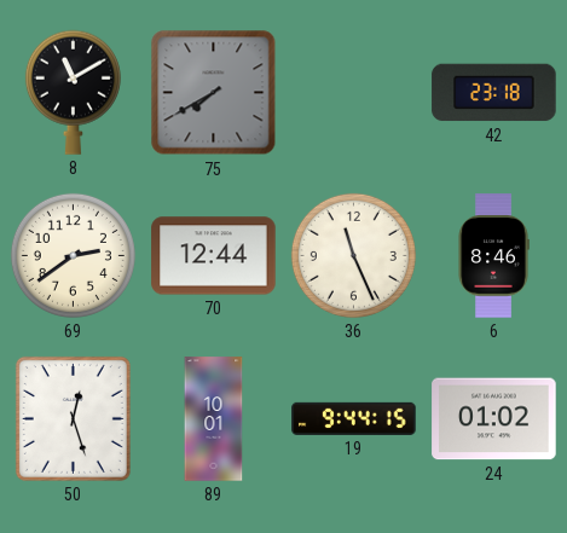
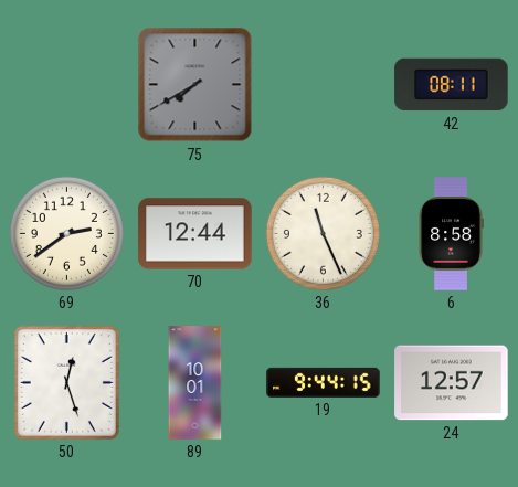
8: 11:10 -> none
42: 23:18 -> 08:11
6: 8:46 -> 8:58
24: 01:02 -> 12:57
